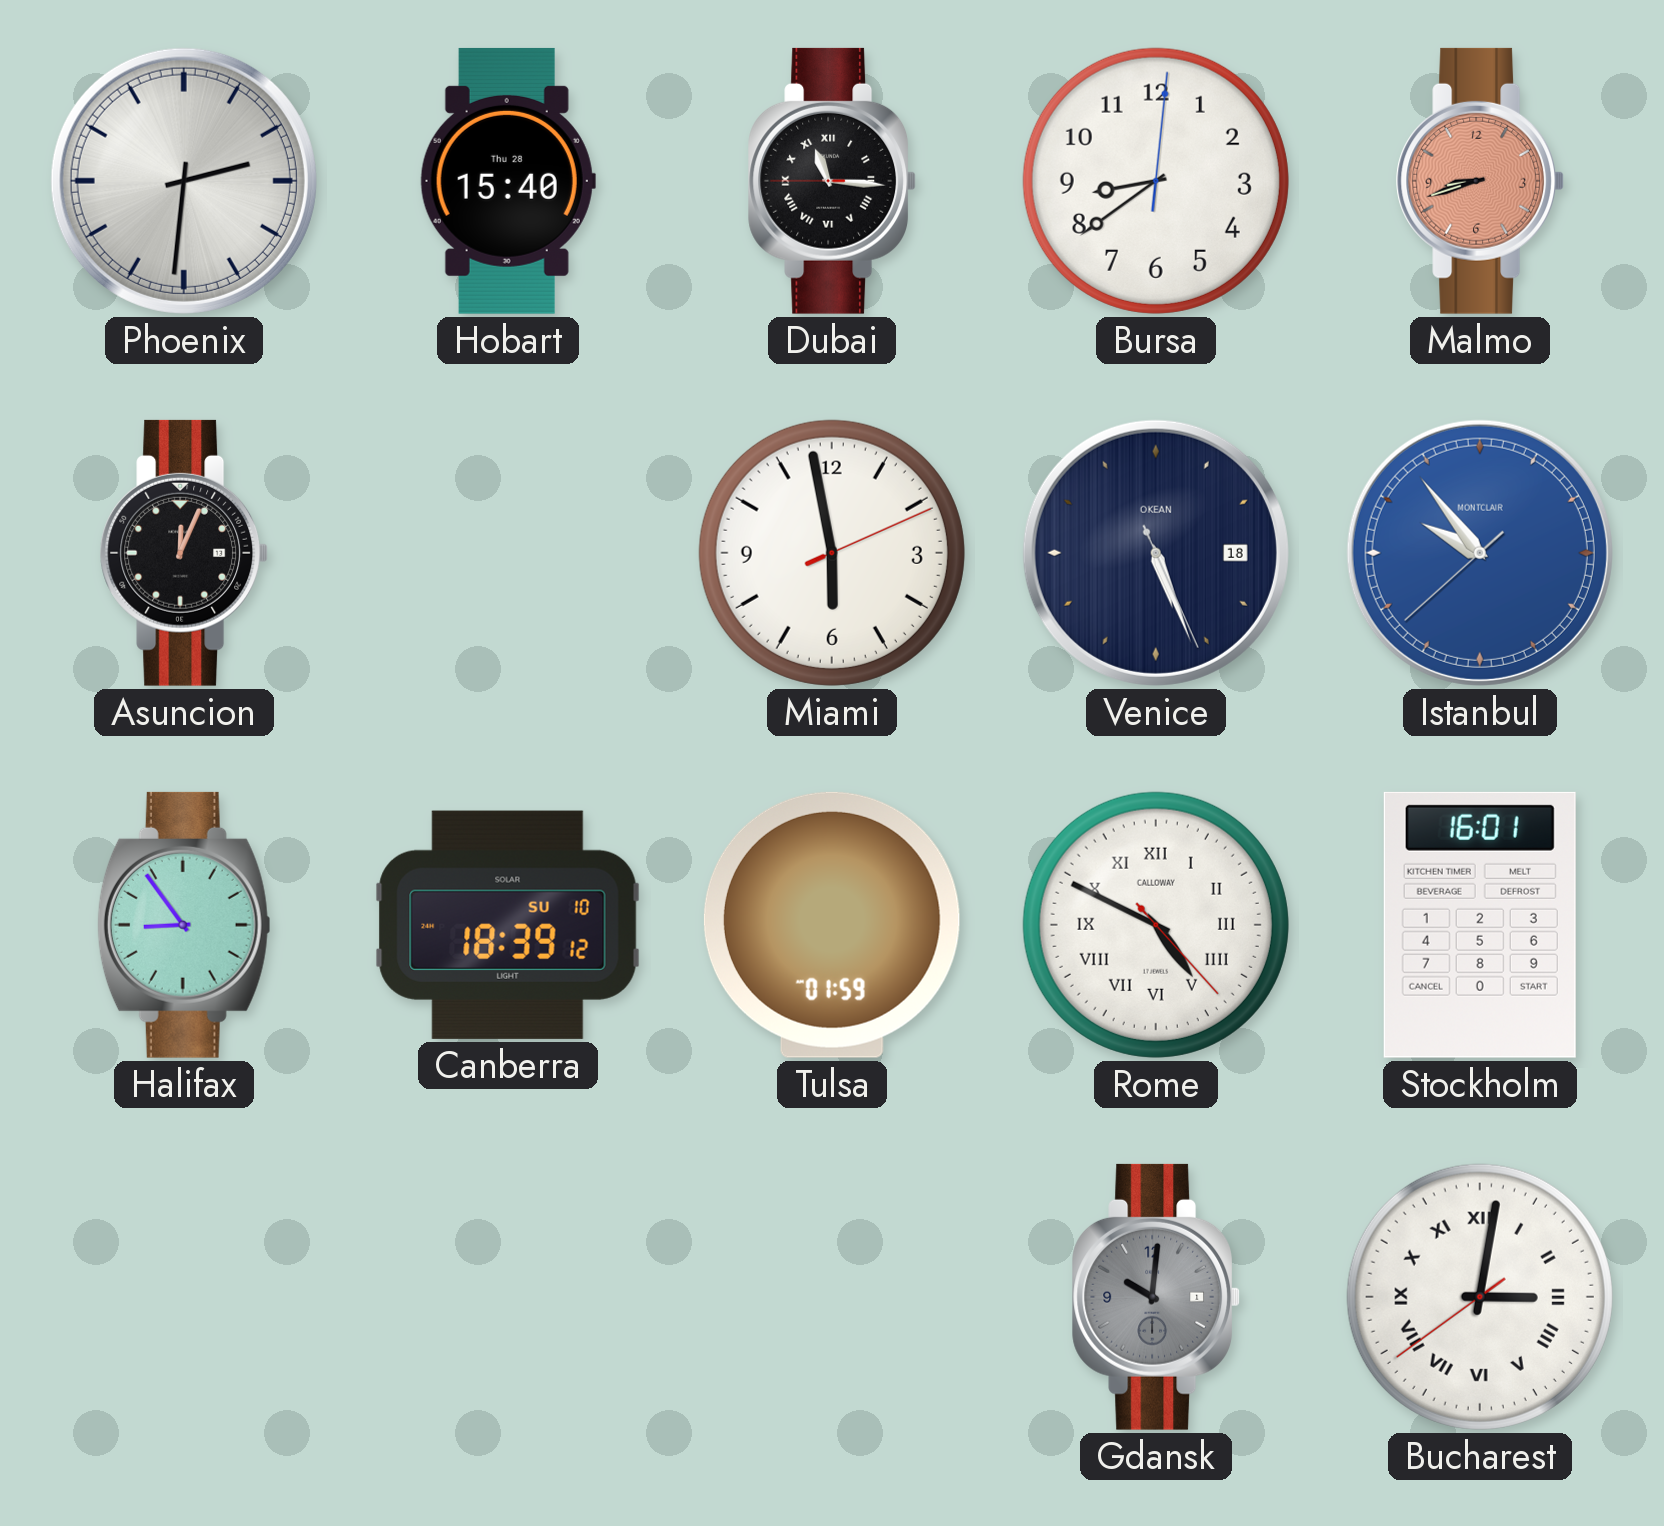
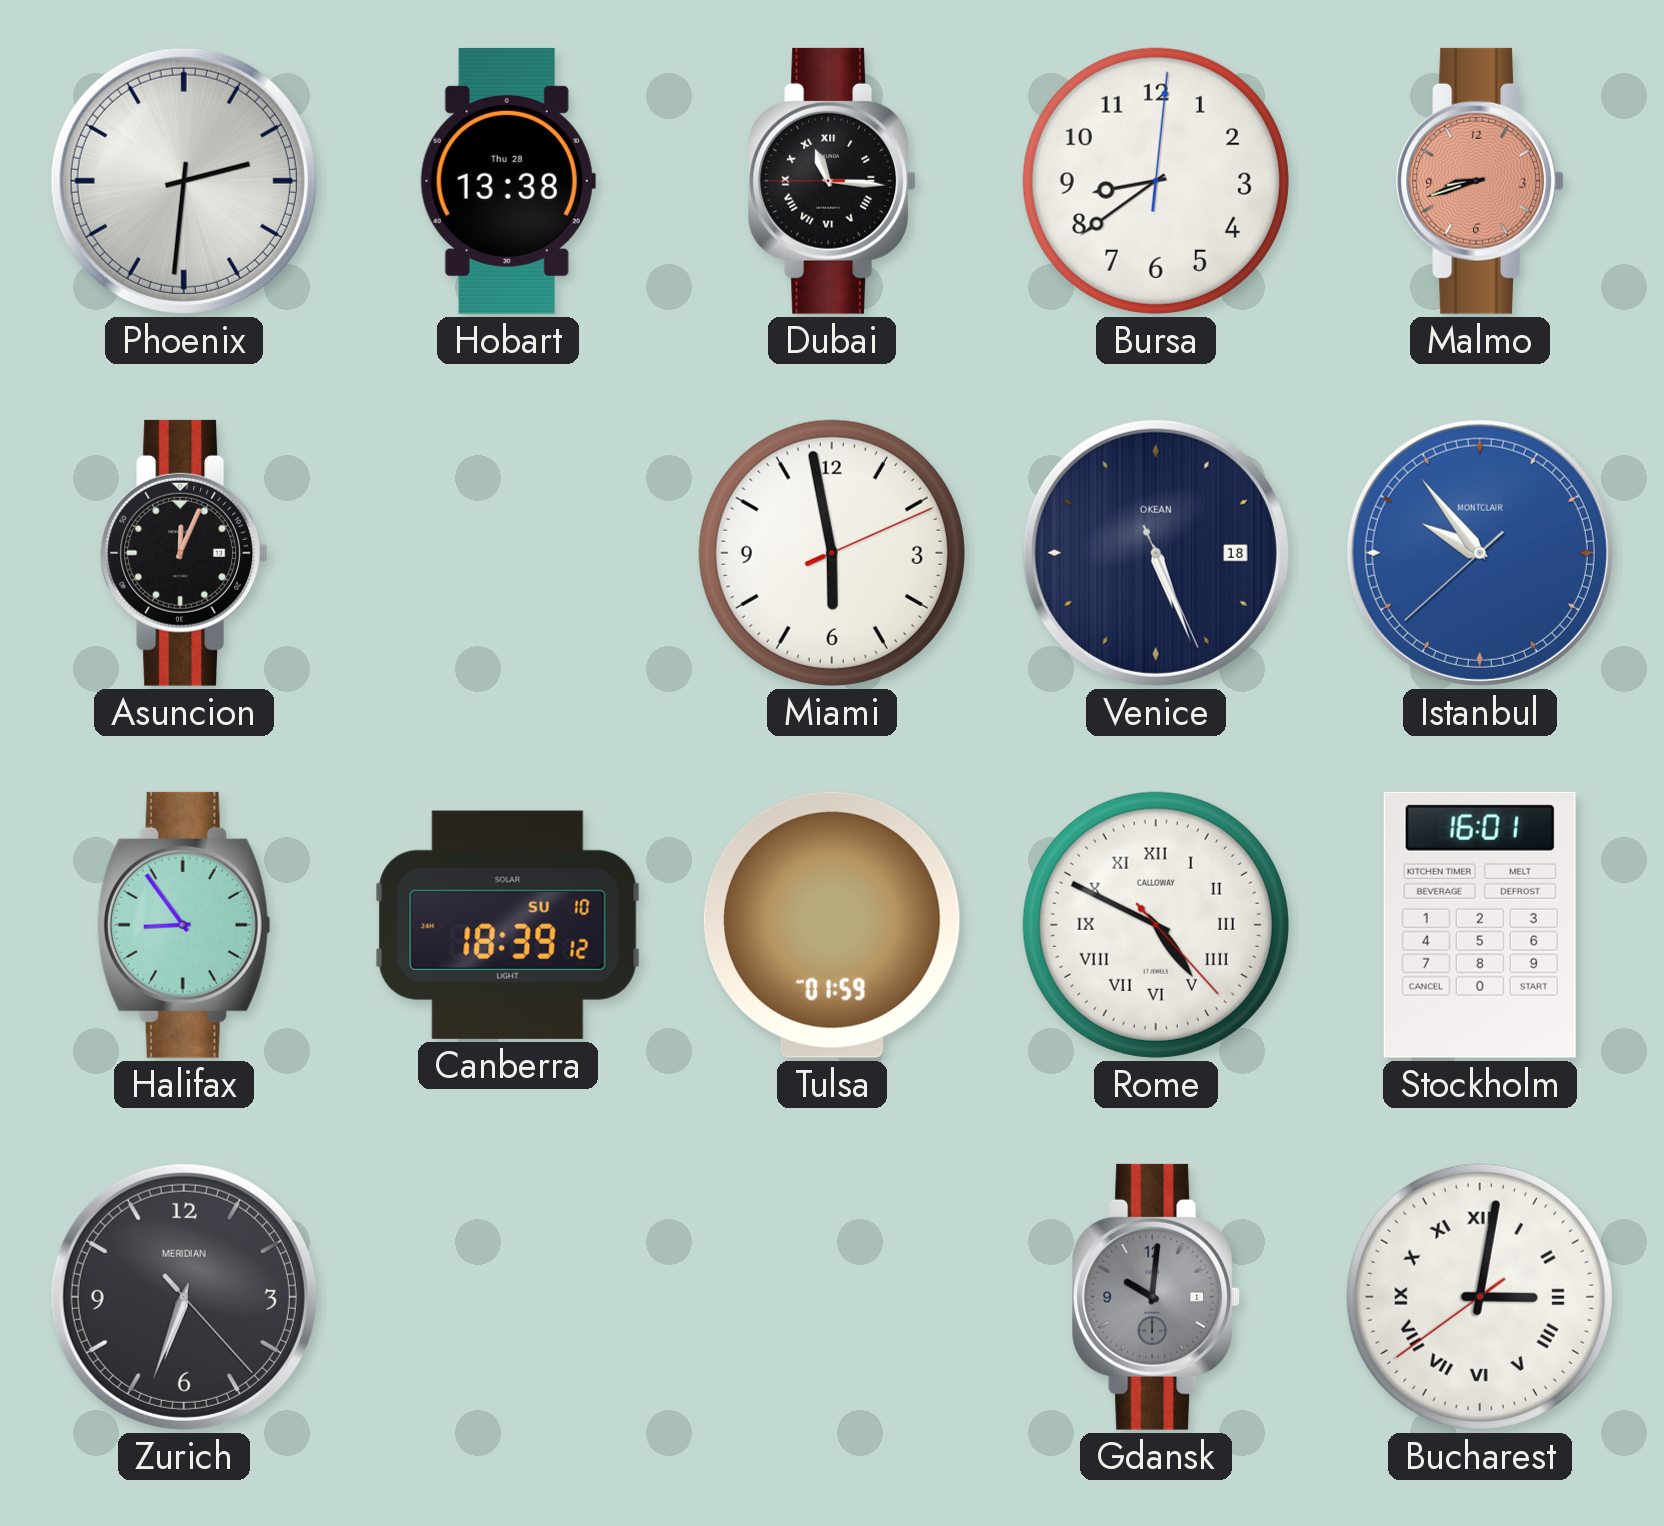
Hobart: 15:40 -> 13:38
Zurich: none -> 6:33
